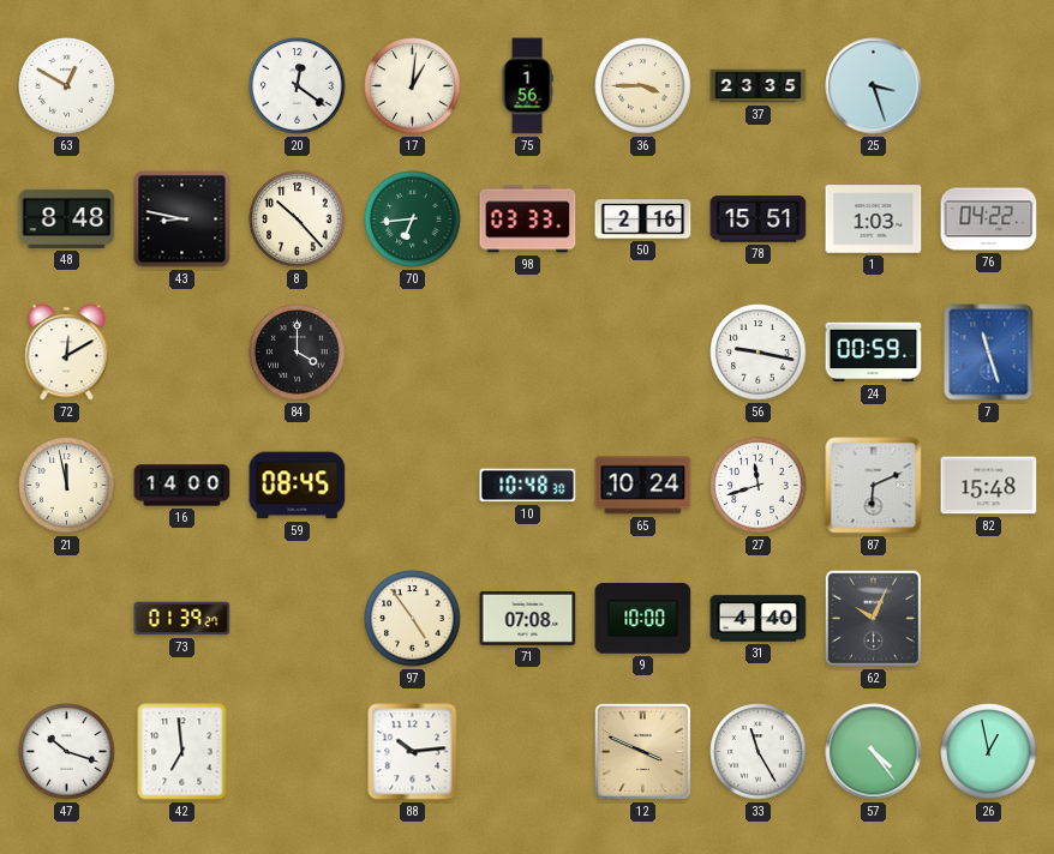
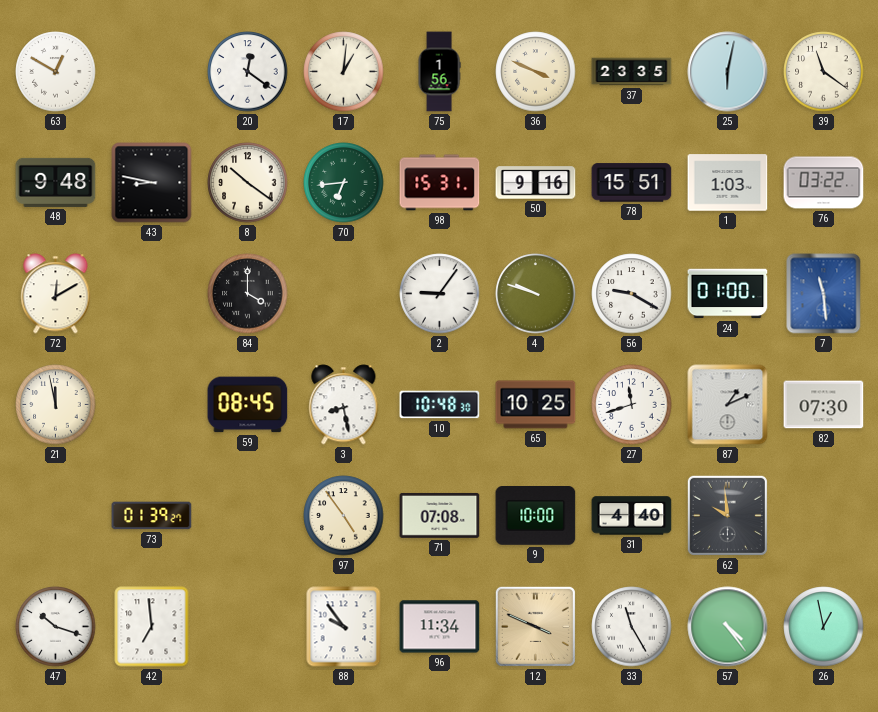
36: 3:45 -> 3:49
25: 3:27 -> 6:02
39: none -> 11:21
48: 8:48 -> 9:48
8: 10:23 -> 10:21
98: 03:33 -> 15:31
50: 2:16 -> 9:16
76: 04:22 -> 03:22
2: none -> 9:06
4: none -> 9:48
56: 9:17 -> 9:20
24: 00:59 -> 01:00
7: 11:27 -> 11:29
16: 14:00 -> none
3: none -> 8:28
65: 10:24 -> 10:25
87: 6:11 -> 1:11
82: 15:48 -> 07:30
62: 10:04 -> 9:59
88: 10:14 -> 9:54
96: none -> 11:34
